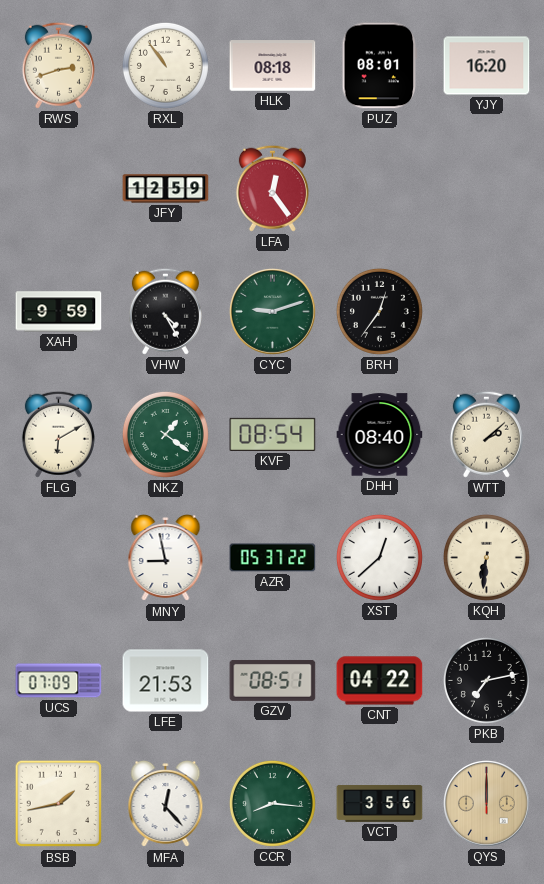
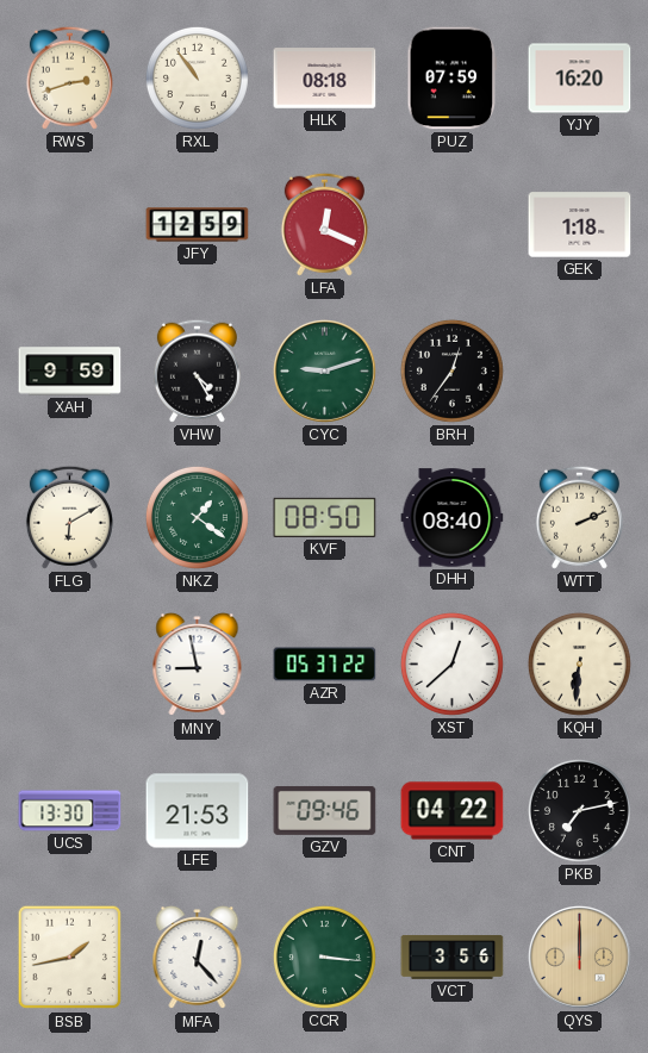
PUZ: 08:01 -> 07:59
LFA: 12:24 -> 12:19
GEK: none -> 1:18
KVF: 08:54 -> 08:50
WTT: 2:08 -> 2:11
UCS: 07:09 -> 13:30
GZV: 08:51 -> 09:46
CCR: 8:16 -> 3:16
